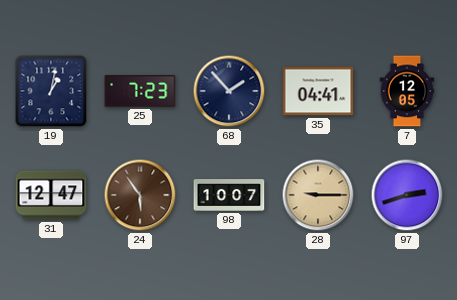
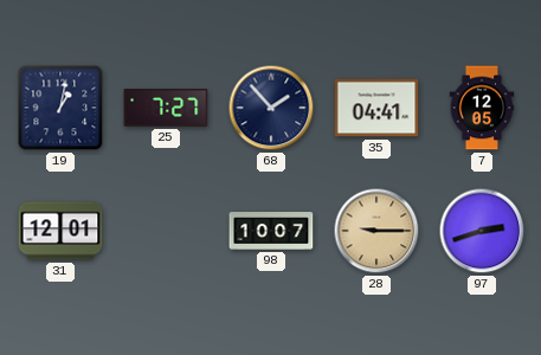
25: 7:23 -> 7:27
31: 12:47 -> 12:01
24: 5:54 -> none
